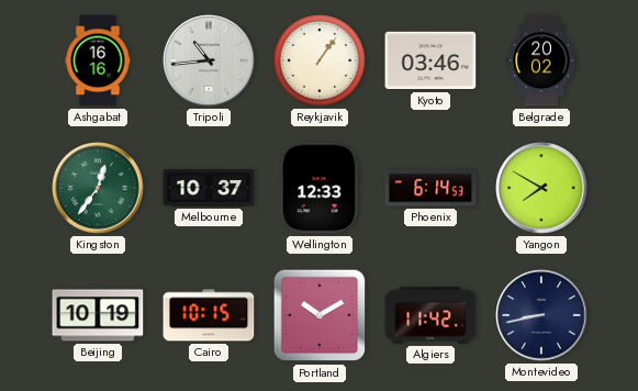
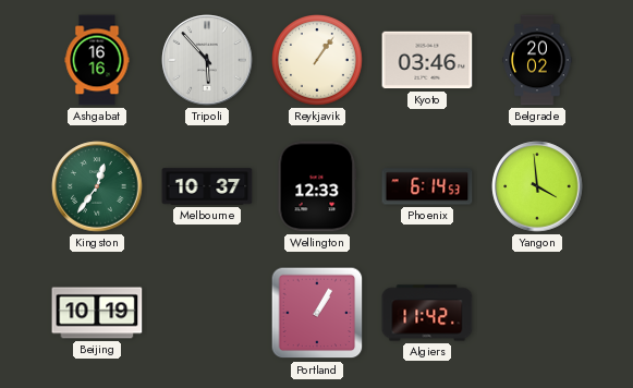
Tripoli: 10:44 -> 5:53
Yangon: 7:50 -> 3:59
Cairo: 10:15 -> none
Portland: 10:10 -> 1:05
Montevideo: 8:43 -> none
